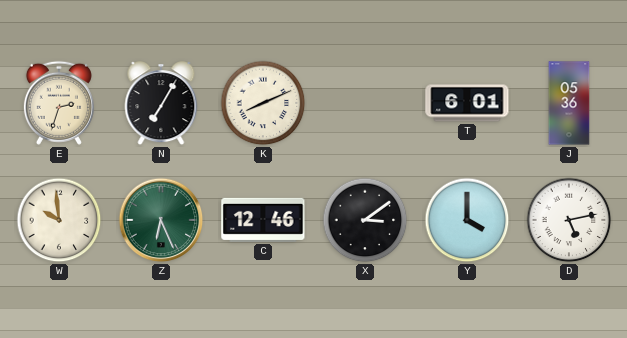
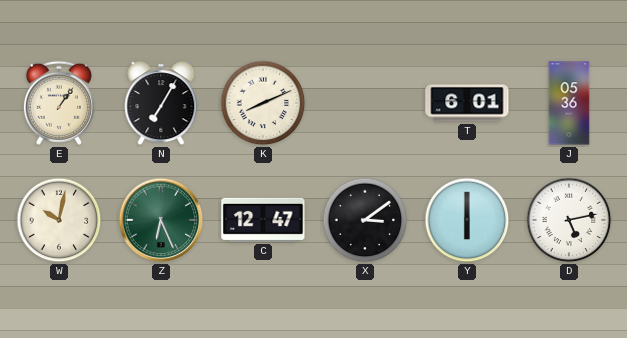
E: 2:33 -> 1:06
W: 9:59 -> 10:02
C: 12:46 -> 12:47
Y: 4:00 -> 6:00
